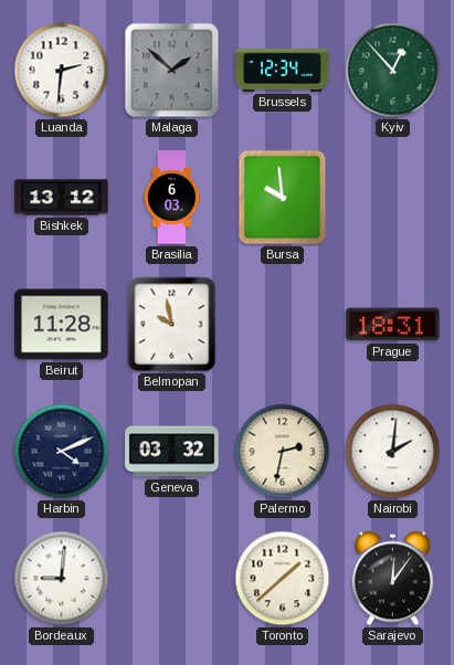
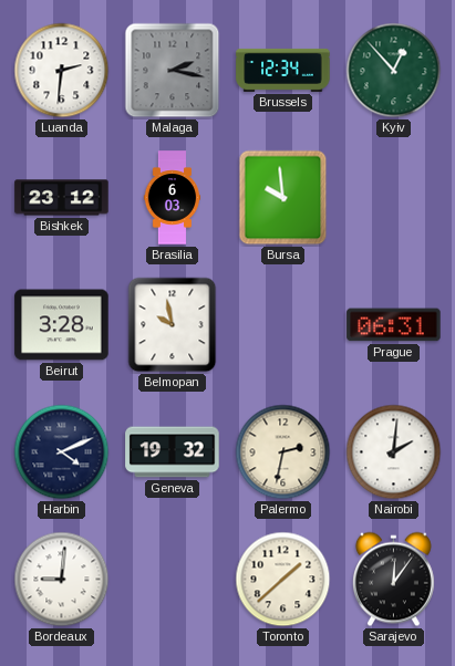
Malaga: 1:52 -> 2:17
Bishkek: 13:12 -> 23:12
Beirut: 11:28 -> 3:28
Prague: 18:31 -> 06:31
Geneva: 03:32 -> 19:32
